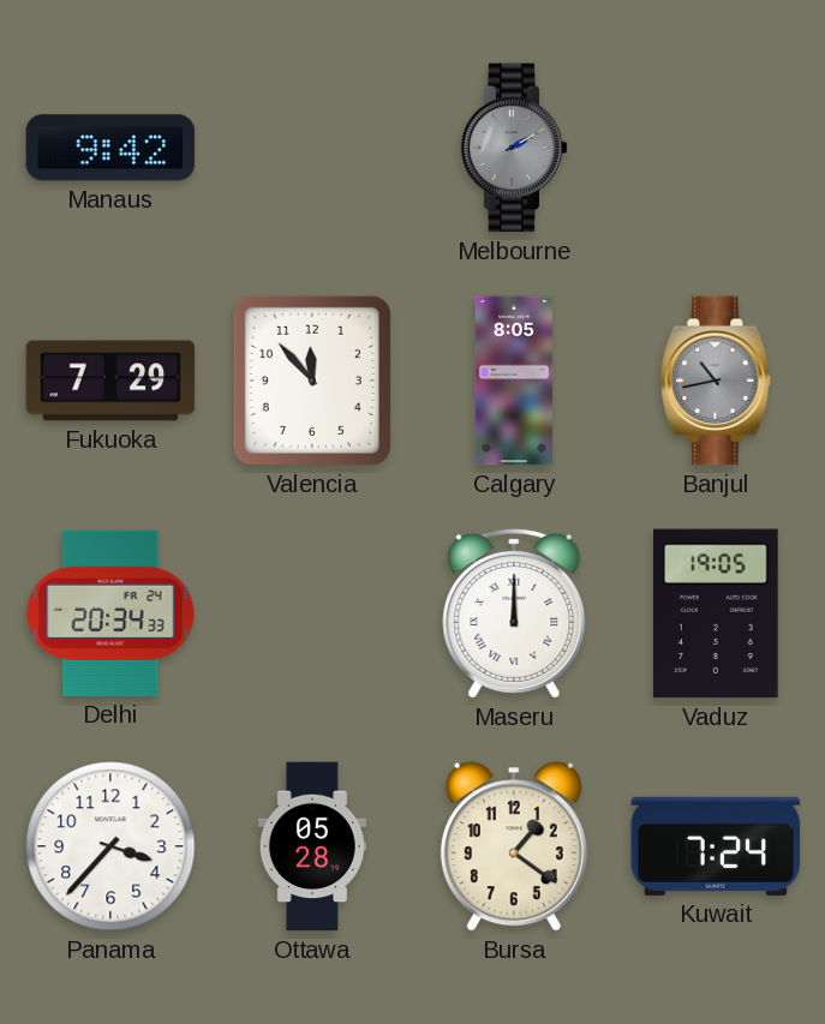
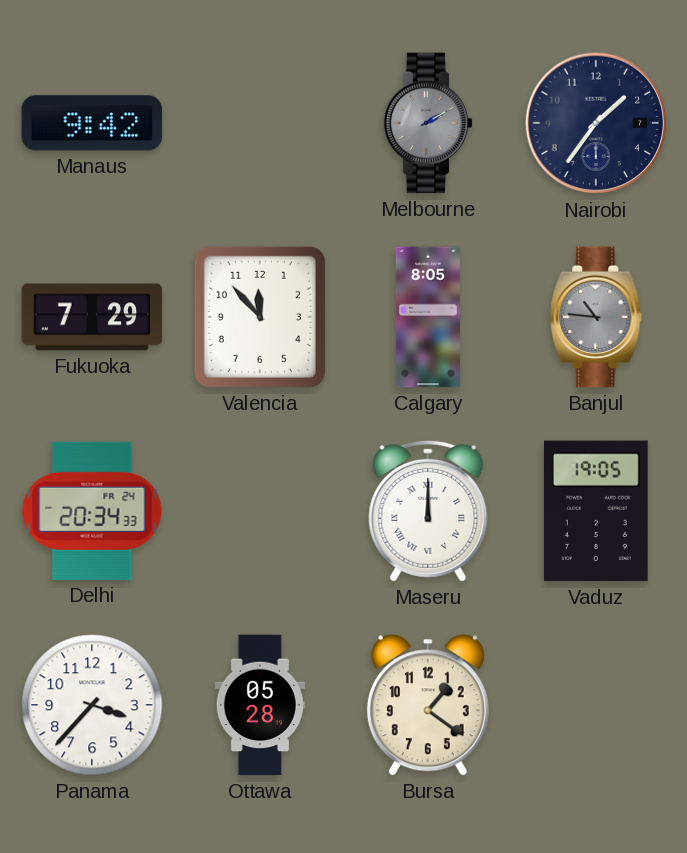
Nairobi: none -> 1:36
Banjul: 10:43 -> 10:46
Kuwait: 7:24 -> none
